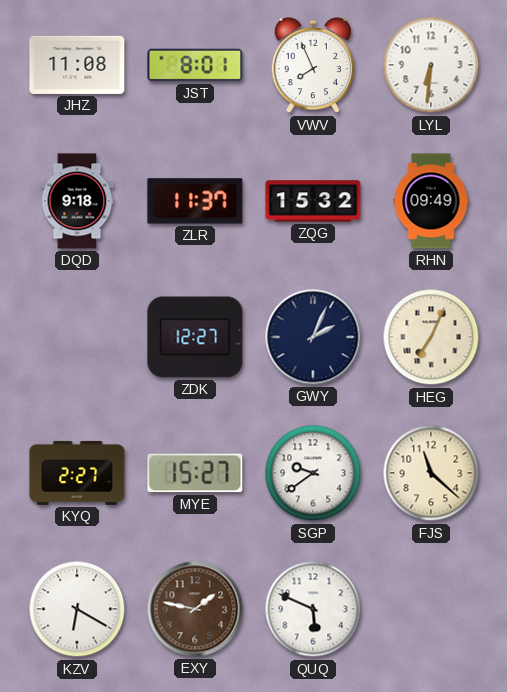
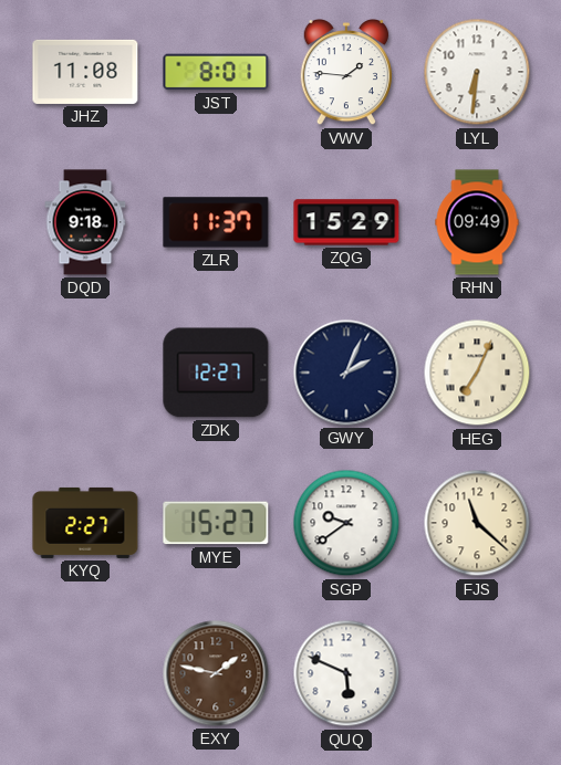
VWV: 7:56 -> 1:46
ZQG: 15:32 -> 15:29
KZV: 6:20 -> none
